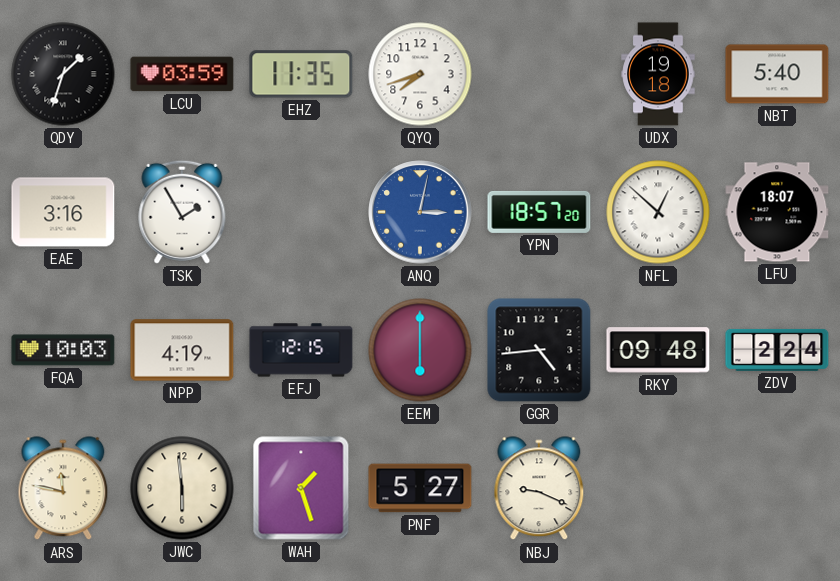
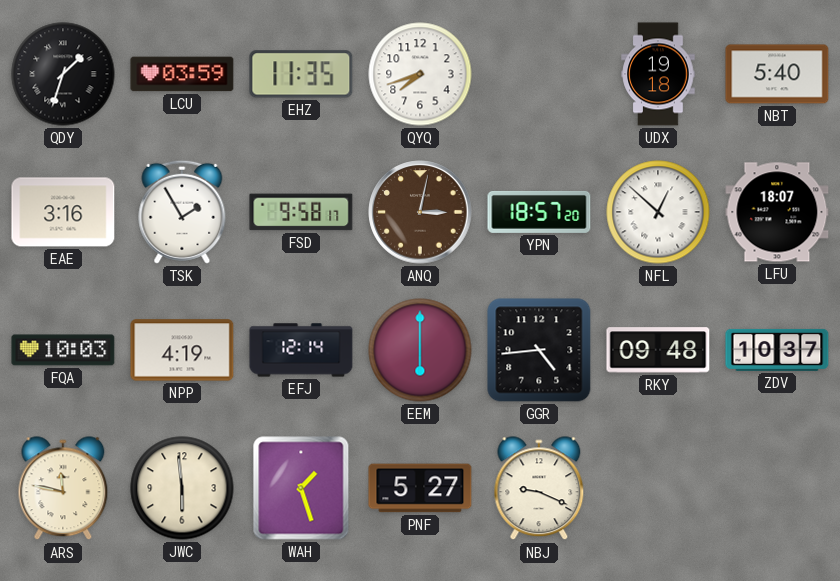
FSD: none -> 9:58
ANQ dial: blue -> brown
EFJ: 12:15 -> 12:14
ZDV: 2:24 -> 10:37
